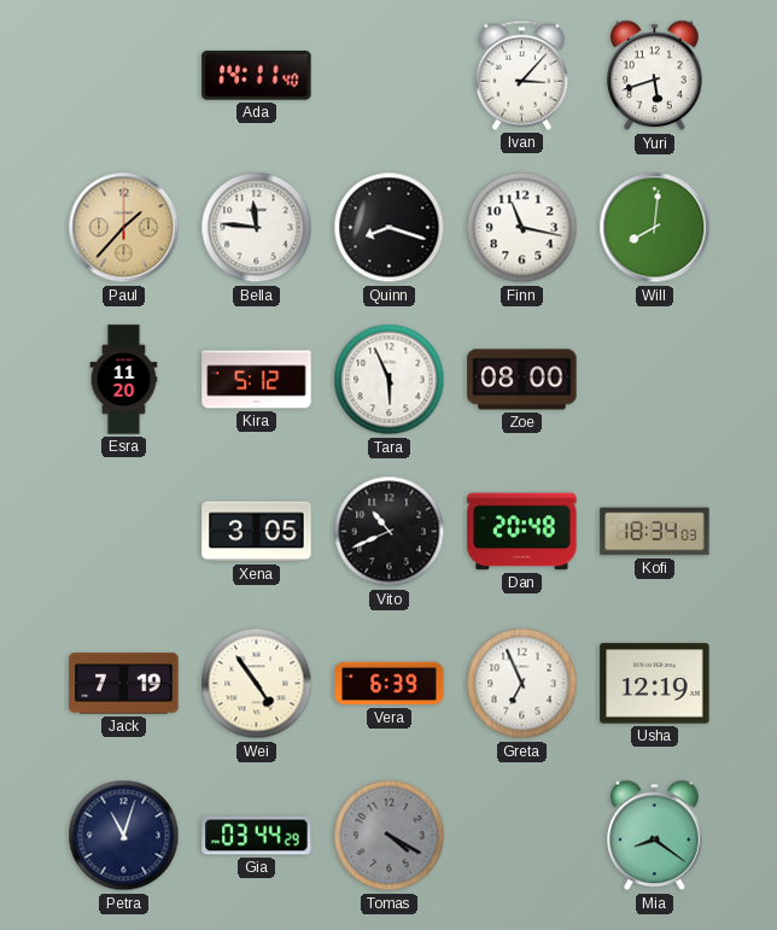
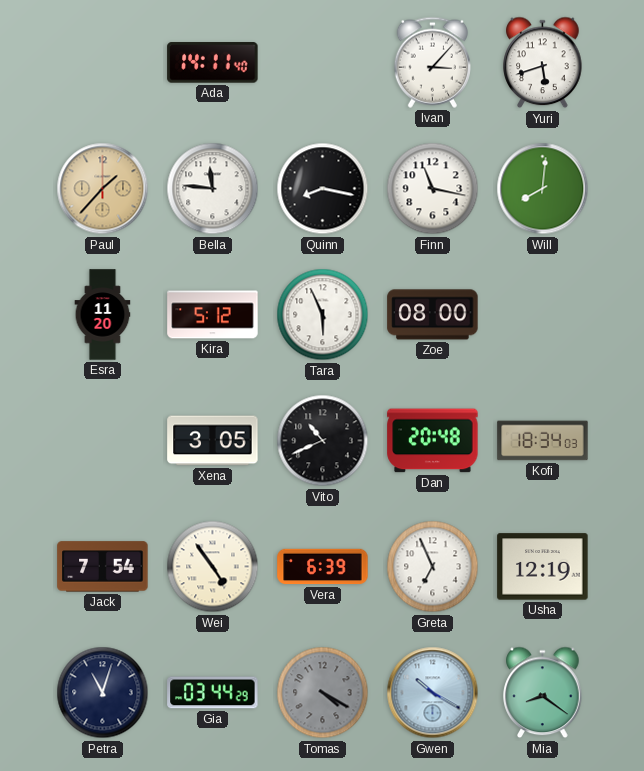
Quinn: 8:18 -> 8:17
Jack: 7:19 -> 7:54
Gwen: none -> 10:20
